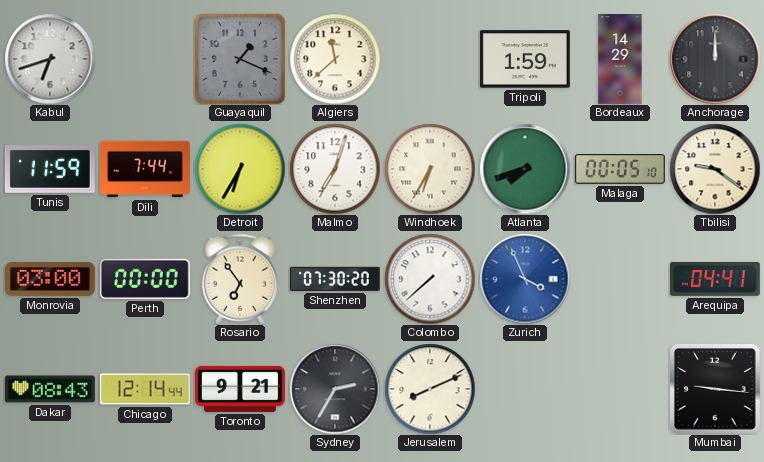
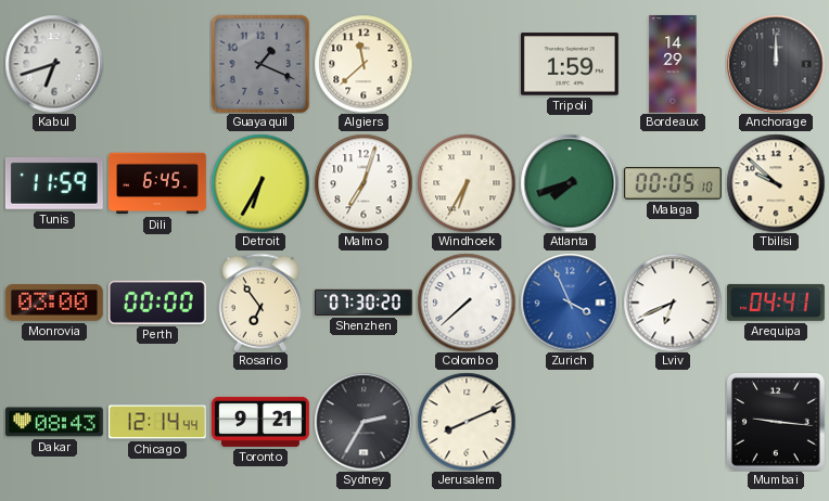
Dili: 7:44 -> 6:45
Tbilisi: 9:21 -> 9:52
Lviv: none -> 6:41
